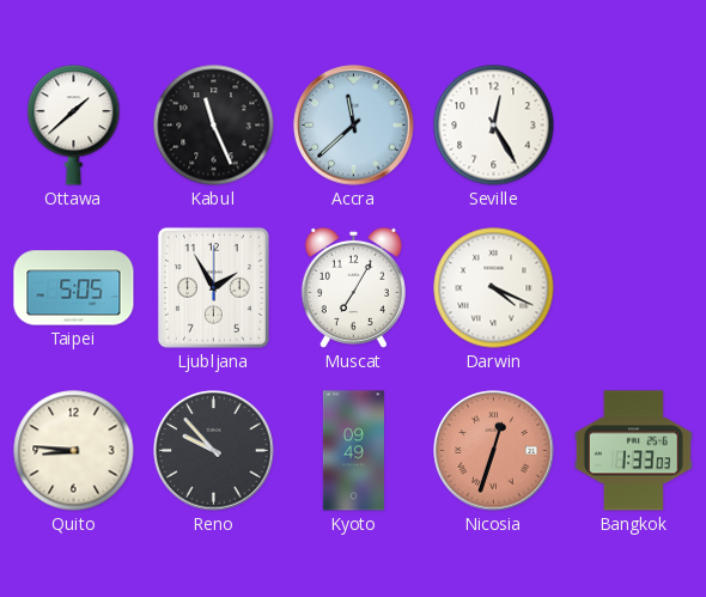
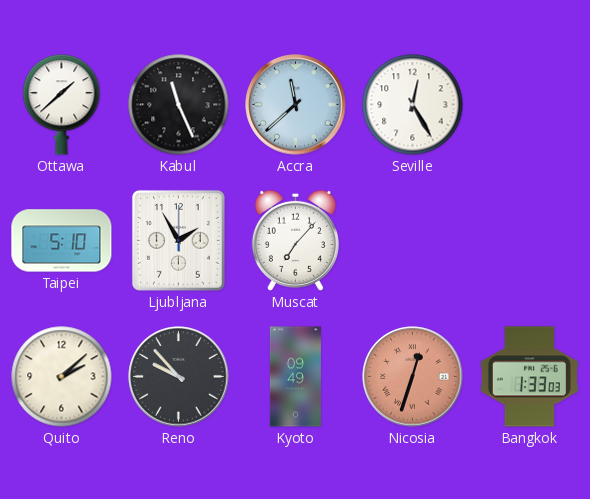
Taipei: 5:05 -> 5:10
Muscat: 7:05 -> 7:07
Darwin: 4:19 -> none
Quito: 8:46 -> 2:08
